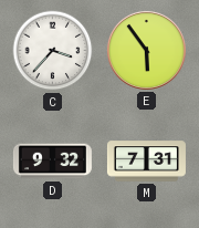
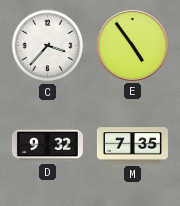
E: 5:54 -> 4:54
M: 7:31 -> 7:35
